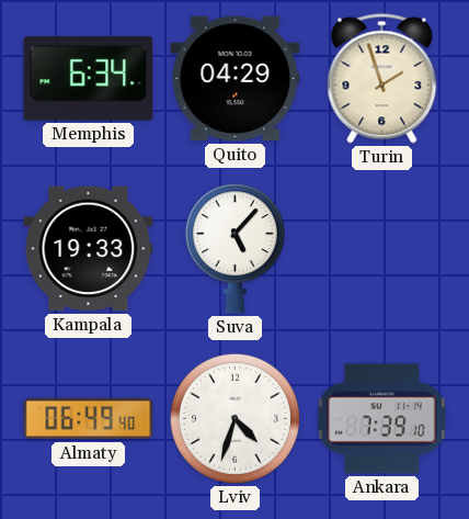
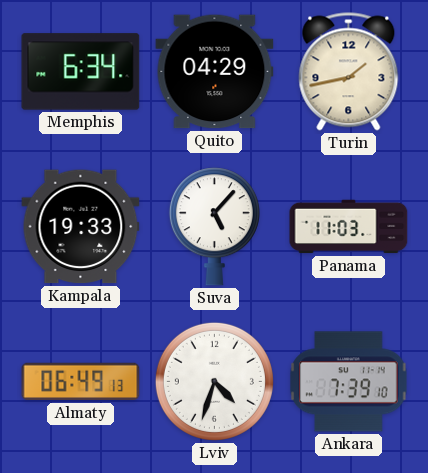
Turin: 1:57 -> 1:43
Panama: none -> 11:03
Almaty: 06:49:40 -> 06:49:13
